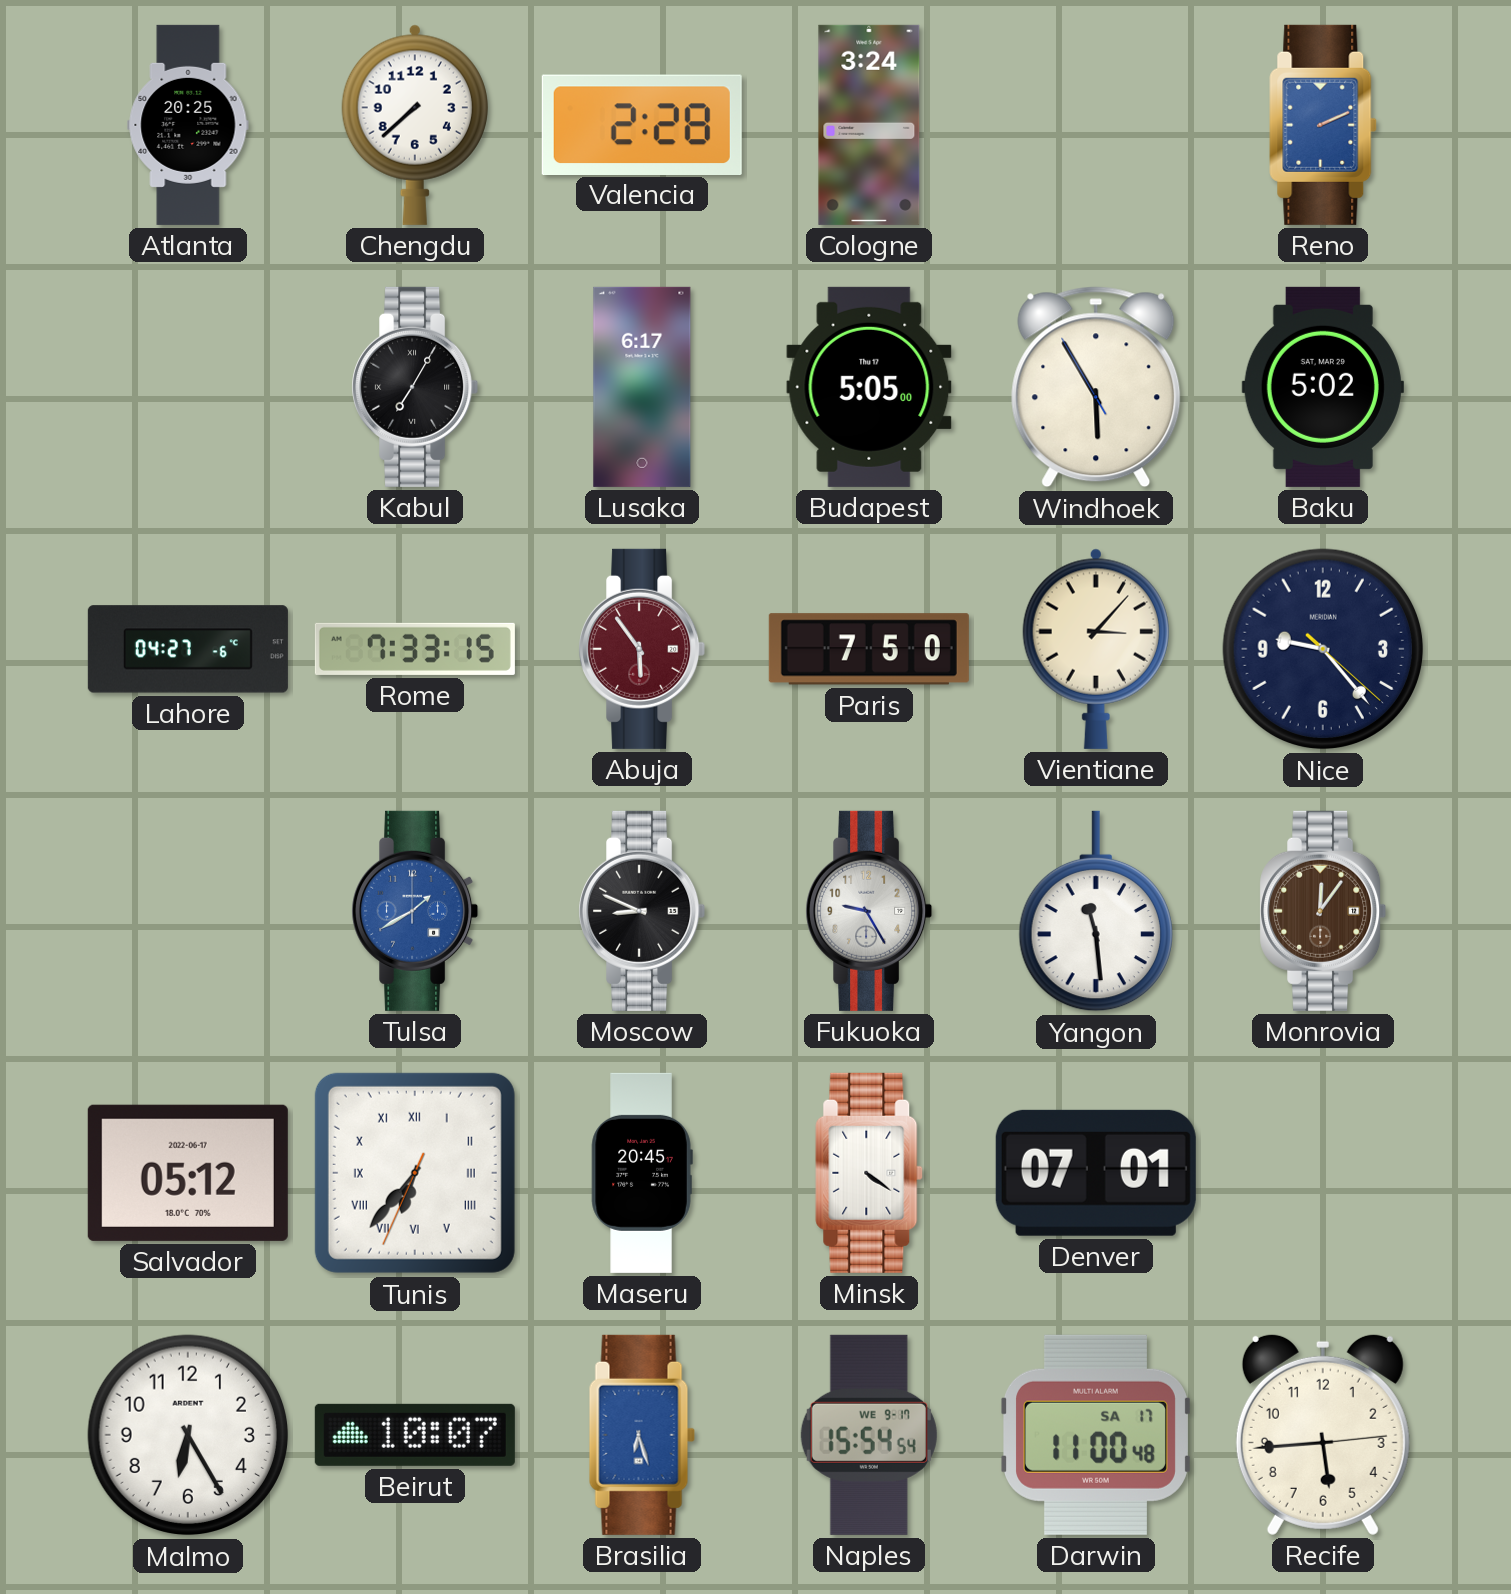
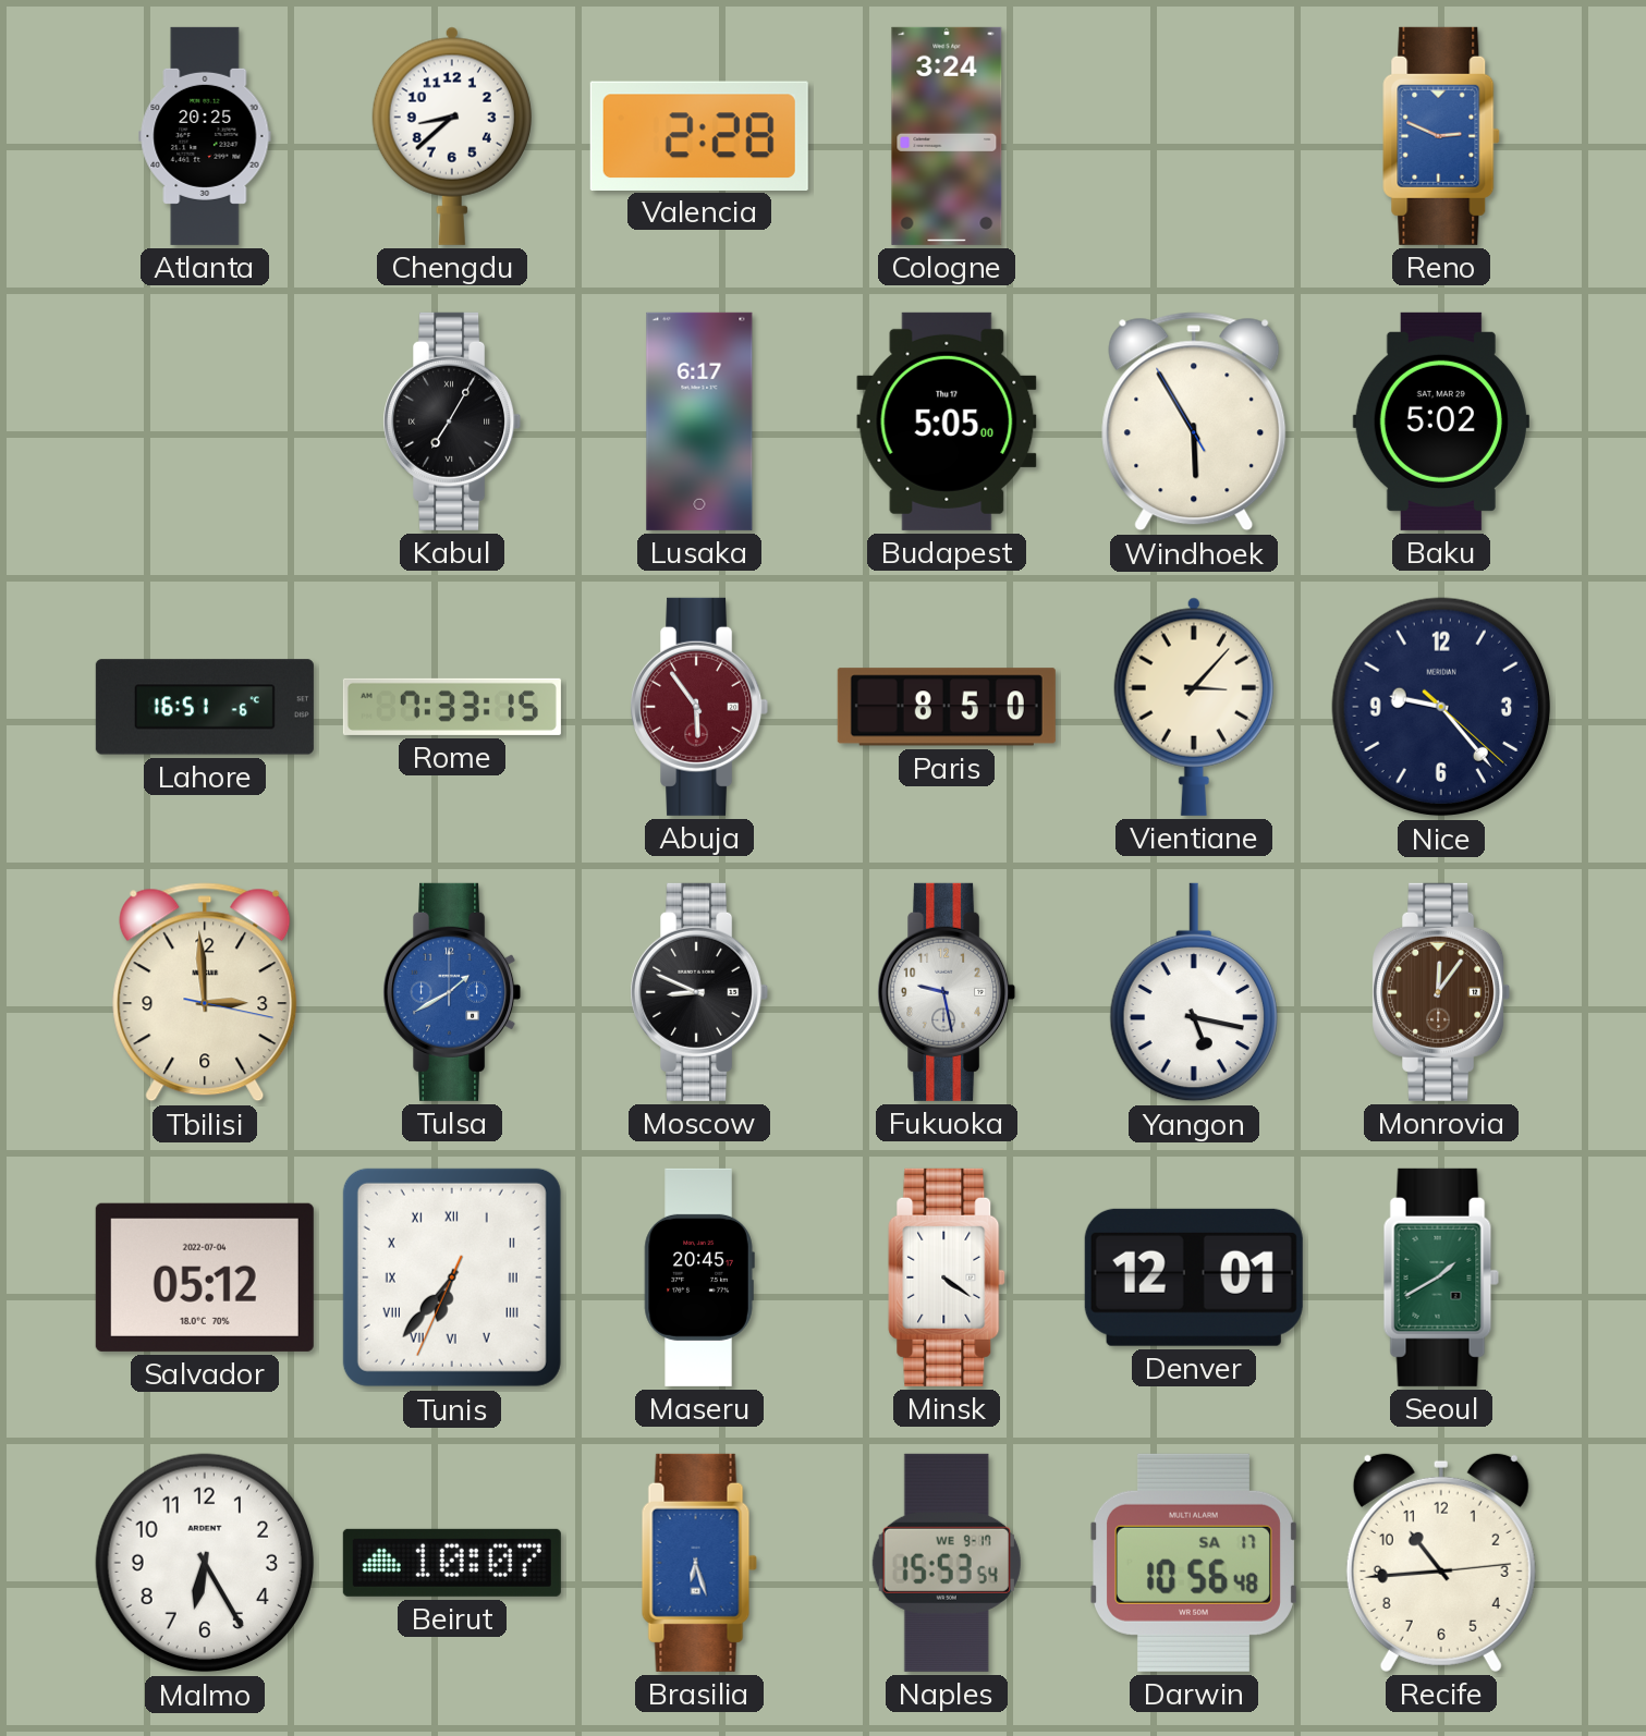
Chengdu: 7:38 -> 8:38
Reno: 2:11 -> 2:49
Lahore: 04:27 -> 16:51
Paris: 7:50 -> 8:50
Tbilisi: none -> 2:59
Fukuoka: 9:25 -> 9:28
Yangon: 11:29 -> 5:17
Salvador date: 2022-06-17 -> 2022-07-04
Denver: 07:01 -> 12:01
Seoul: none -> 1:40
Naples: 15:54 -> 15:53
Darwin: 11:00 -> 10:56
Recife: 5:44 -> 10:44
